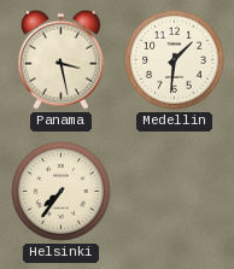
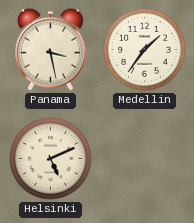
Medellin: 1:31 -> 1:36
Helsinki: 7:36 -> 5:11
